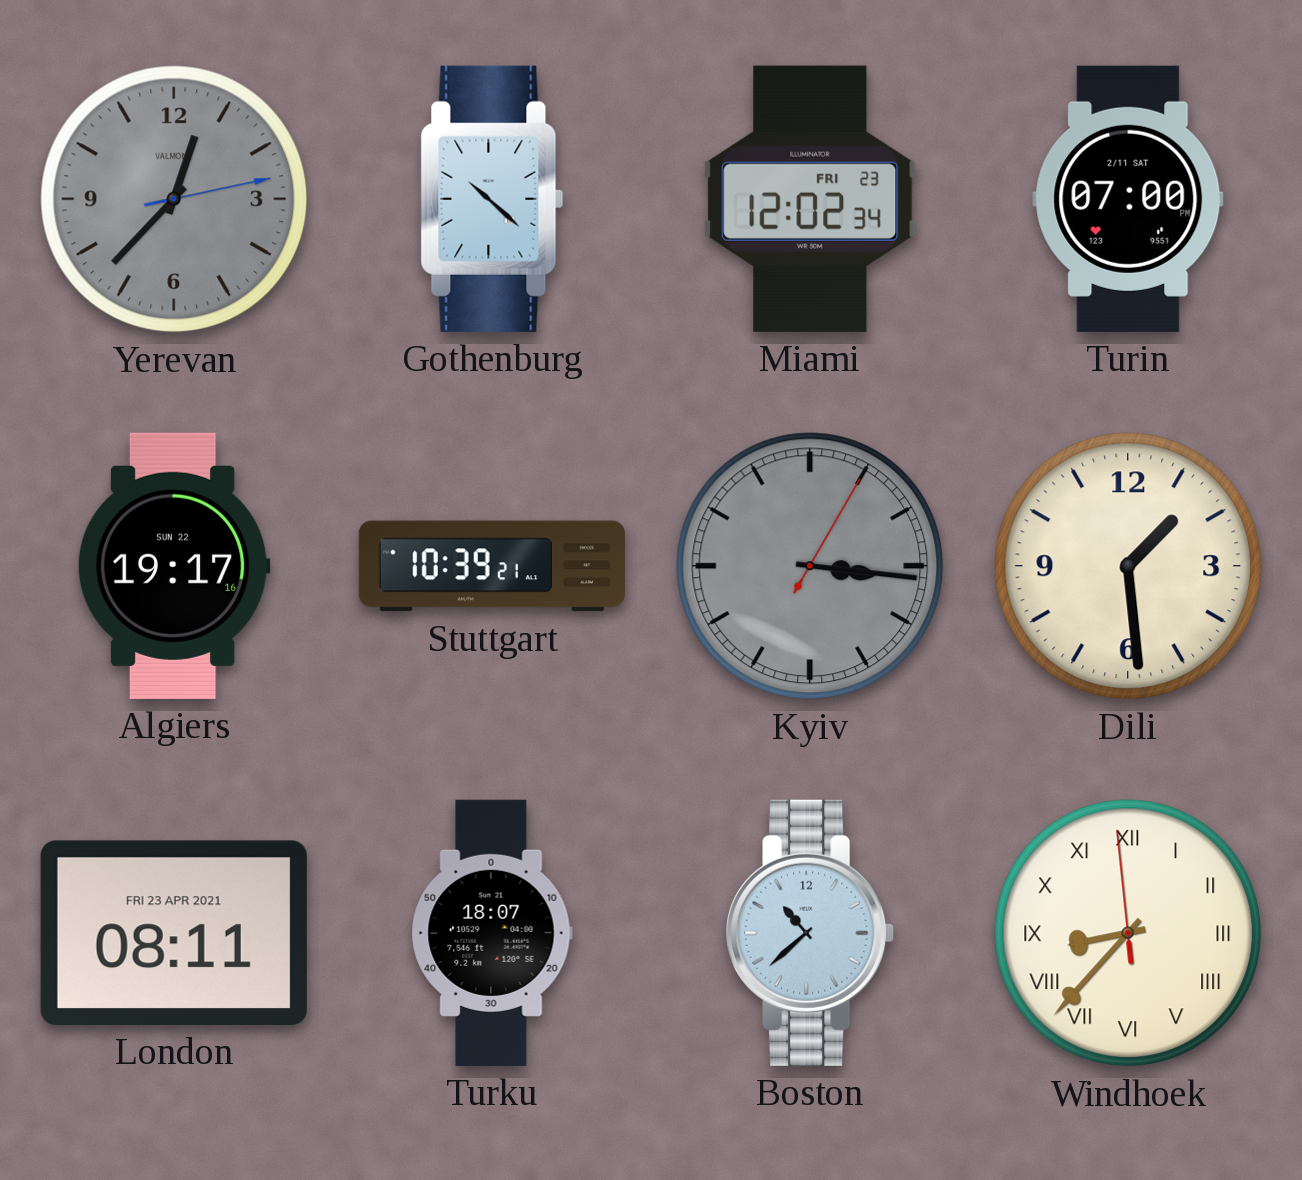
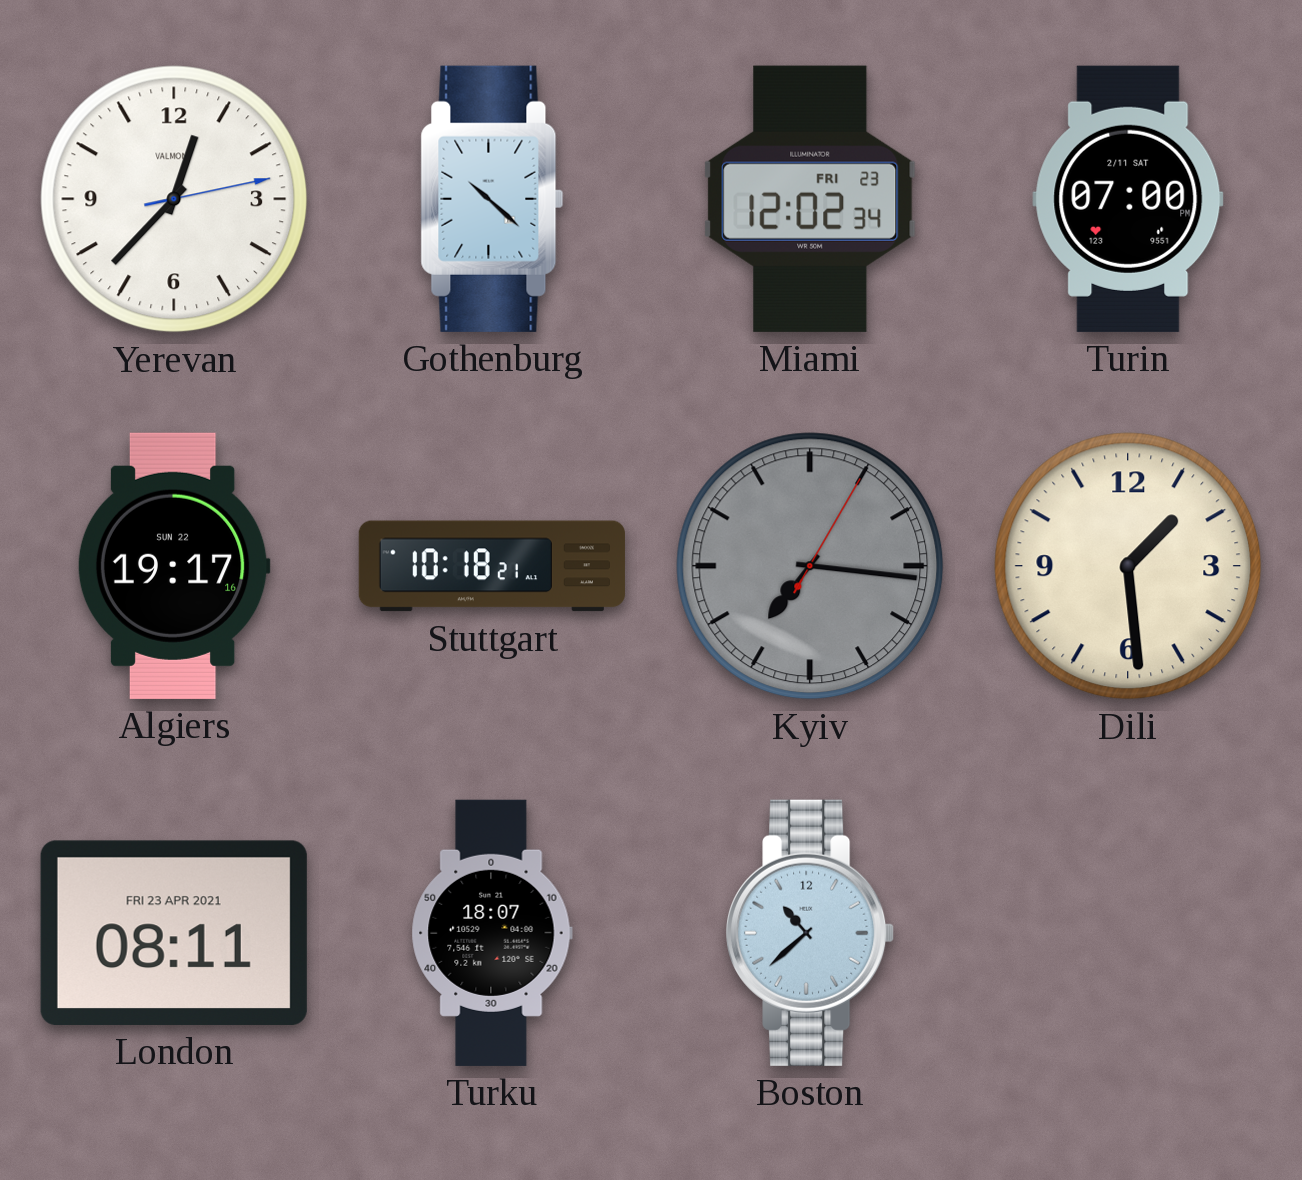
Yerevan dial: grey -> white
Stuttgart: 10:39 -> 10:18
Kyiv: 3:16 -> 7:16
Windhoek: 8:36 -> none
